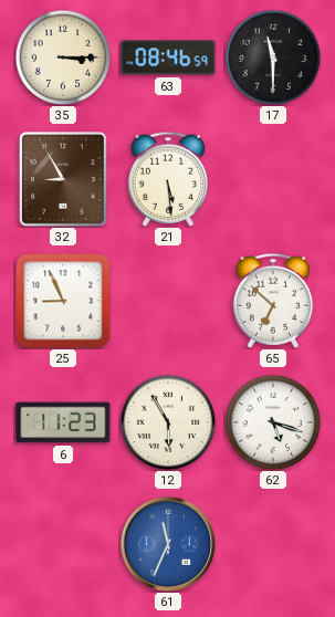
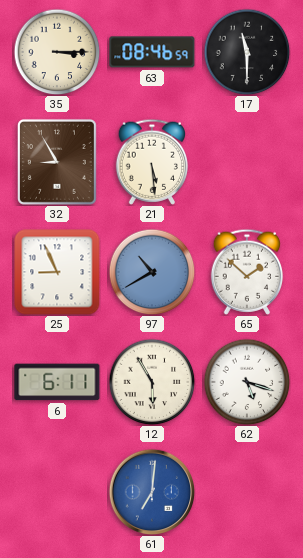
97: none -> 10:40
65: 6:52 -> 1:52
6: 11:23 -> 6:11
61: 11:34 -> 7:01
